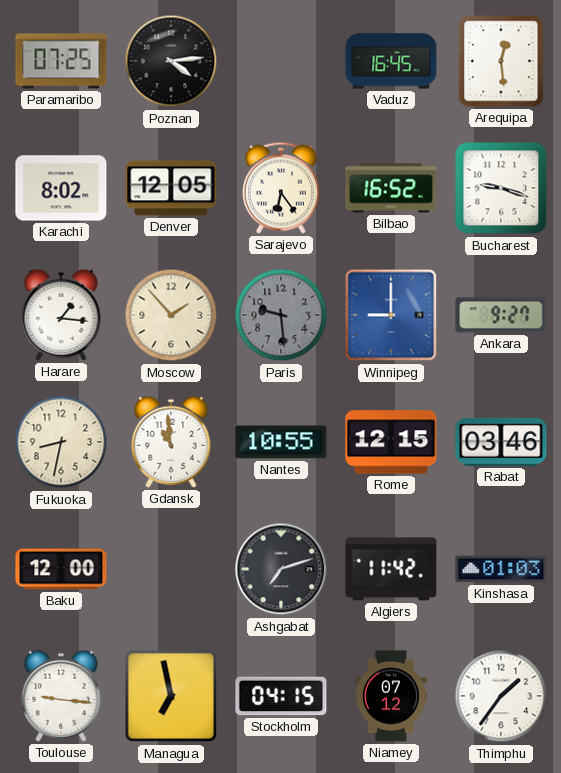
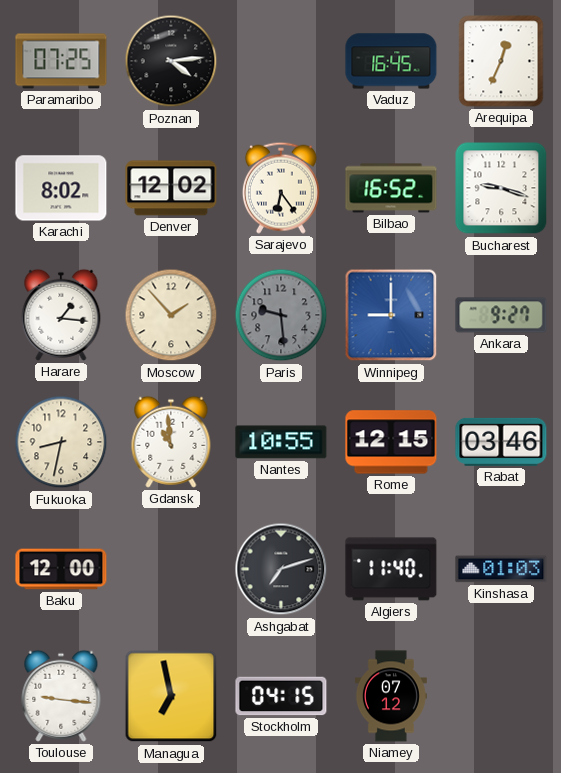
Arequipa: 12:29 -> 12:34
Denver: 12:05 -> 12:02
Algiers: 11:42 -> 11:40
Thimphu: 1:36 -> none
